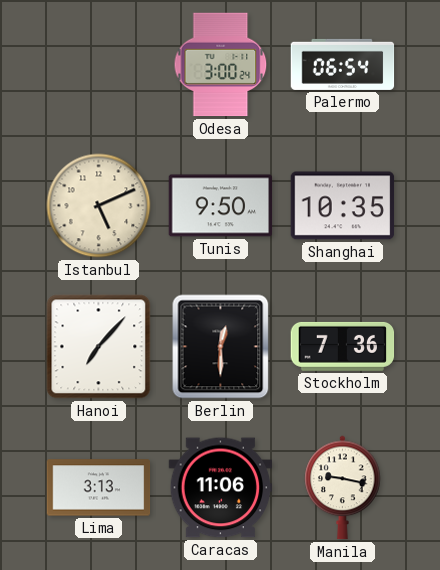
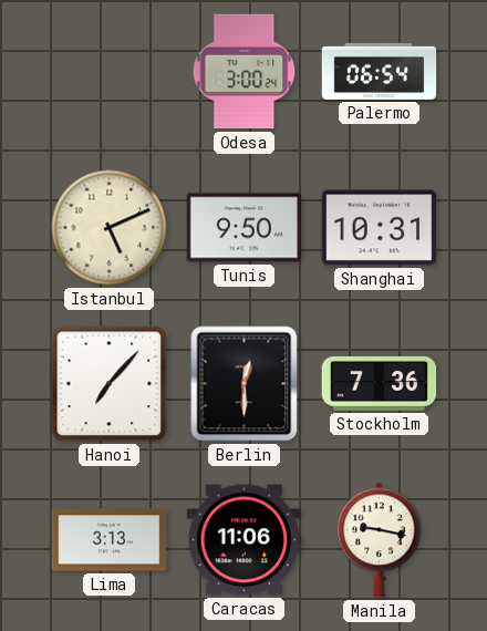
Shanghai: 10:35 -> 10:31
